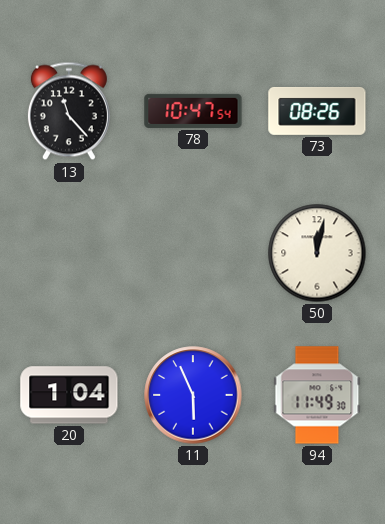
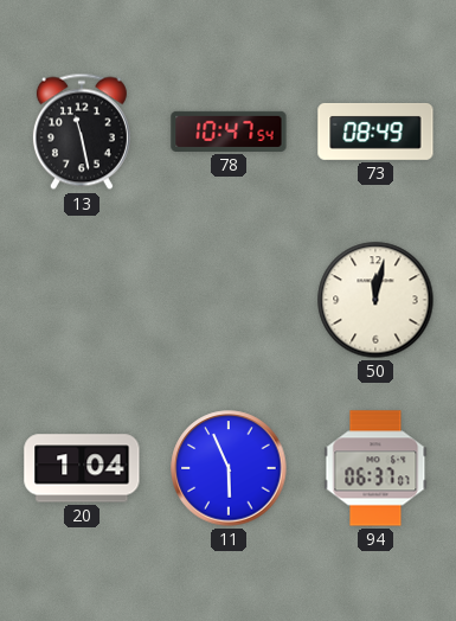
13: 11:23 -> 11:28
73: 08:26 -> 08:49
94: 11:49 -> 06:37
